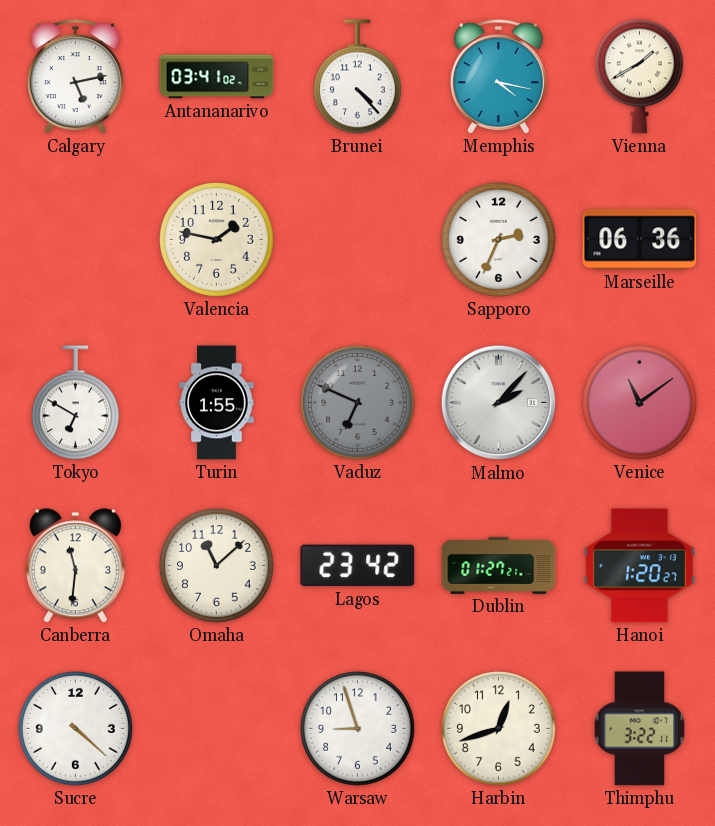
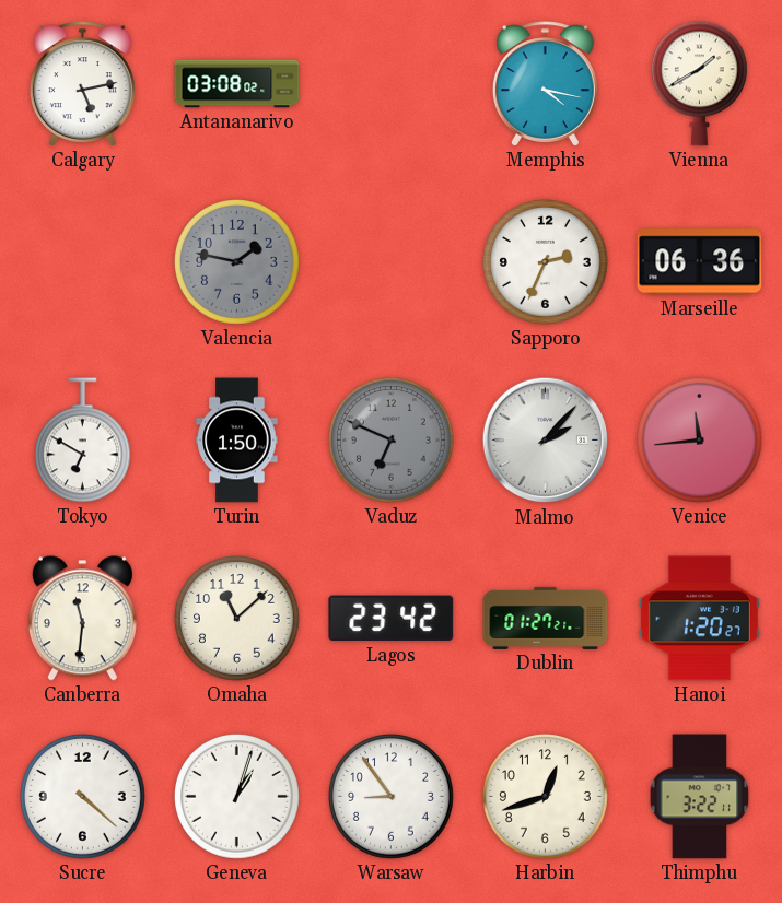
Antananarivo: 03:41 -> 03:08
Brunei: 4:23 -> none
Valencia dial: cream -> grey
Turin: 1:55 -> 1:50
Venice: 11:09 -> 11:44
Geneva: none -> 1:03
Warsaw: 8:57 -> 8:54
